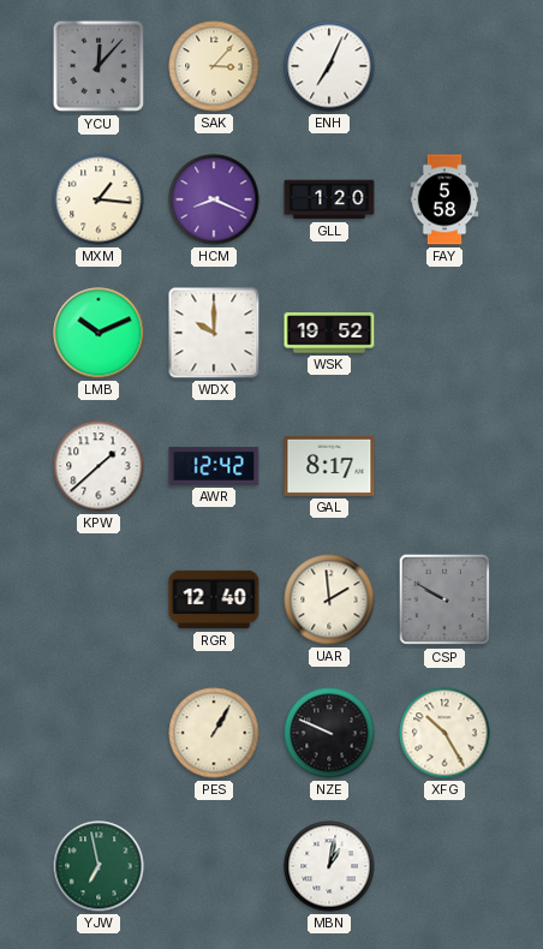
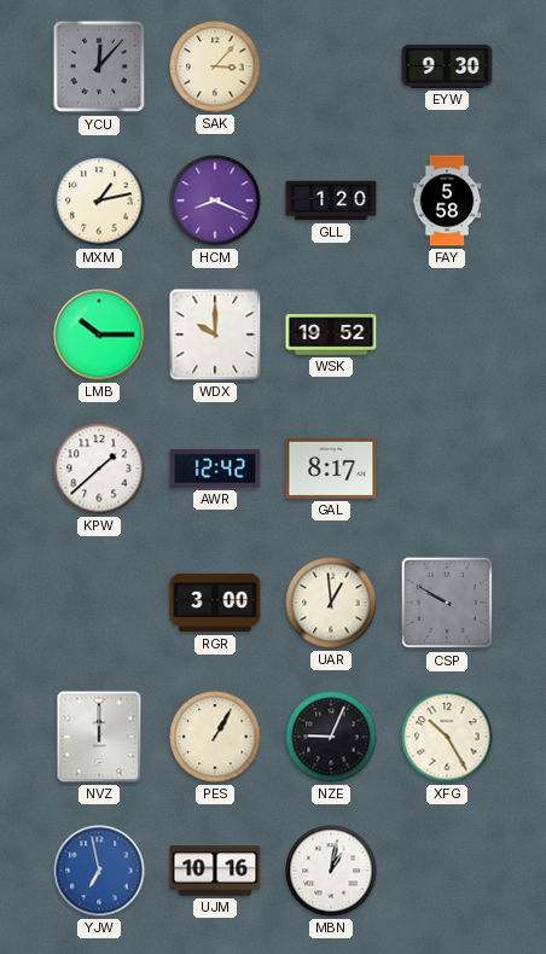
ENH: 7:04 -> none
EYW: none -> 9:30
MXM: 1:16 -> 1:13
LMB: 10:11 -> 10:15
RGR: 12:40 -> 3:00
UAR: 1:59 -> 12:59
NVZ: none -> 12:00
NZE: 9:49 -> 9:04
YJW dial: green -> blue
UJM: none -> 10:16
